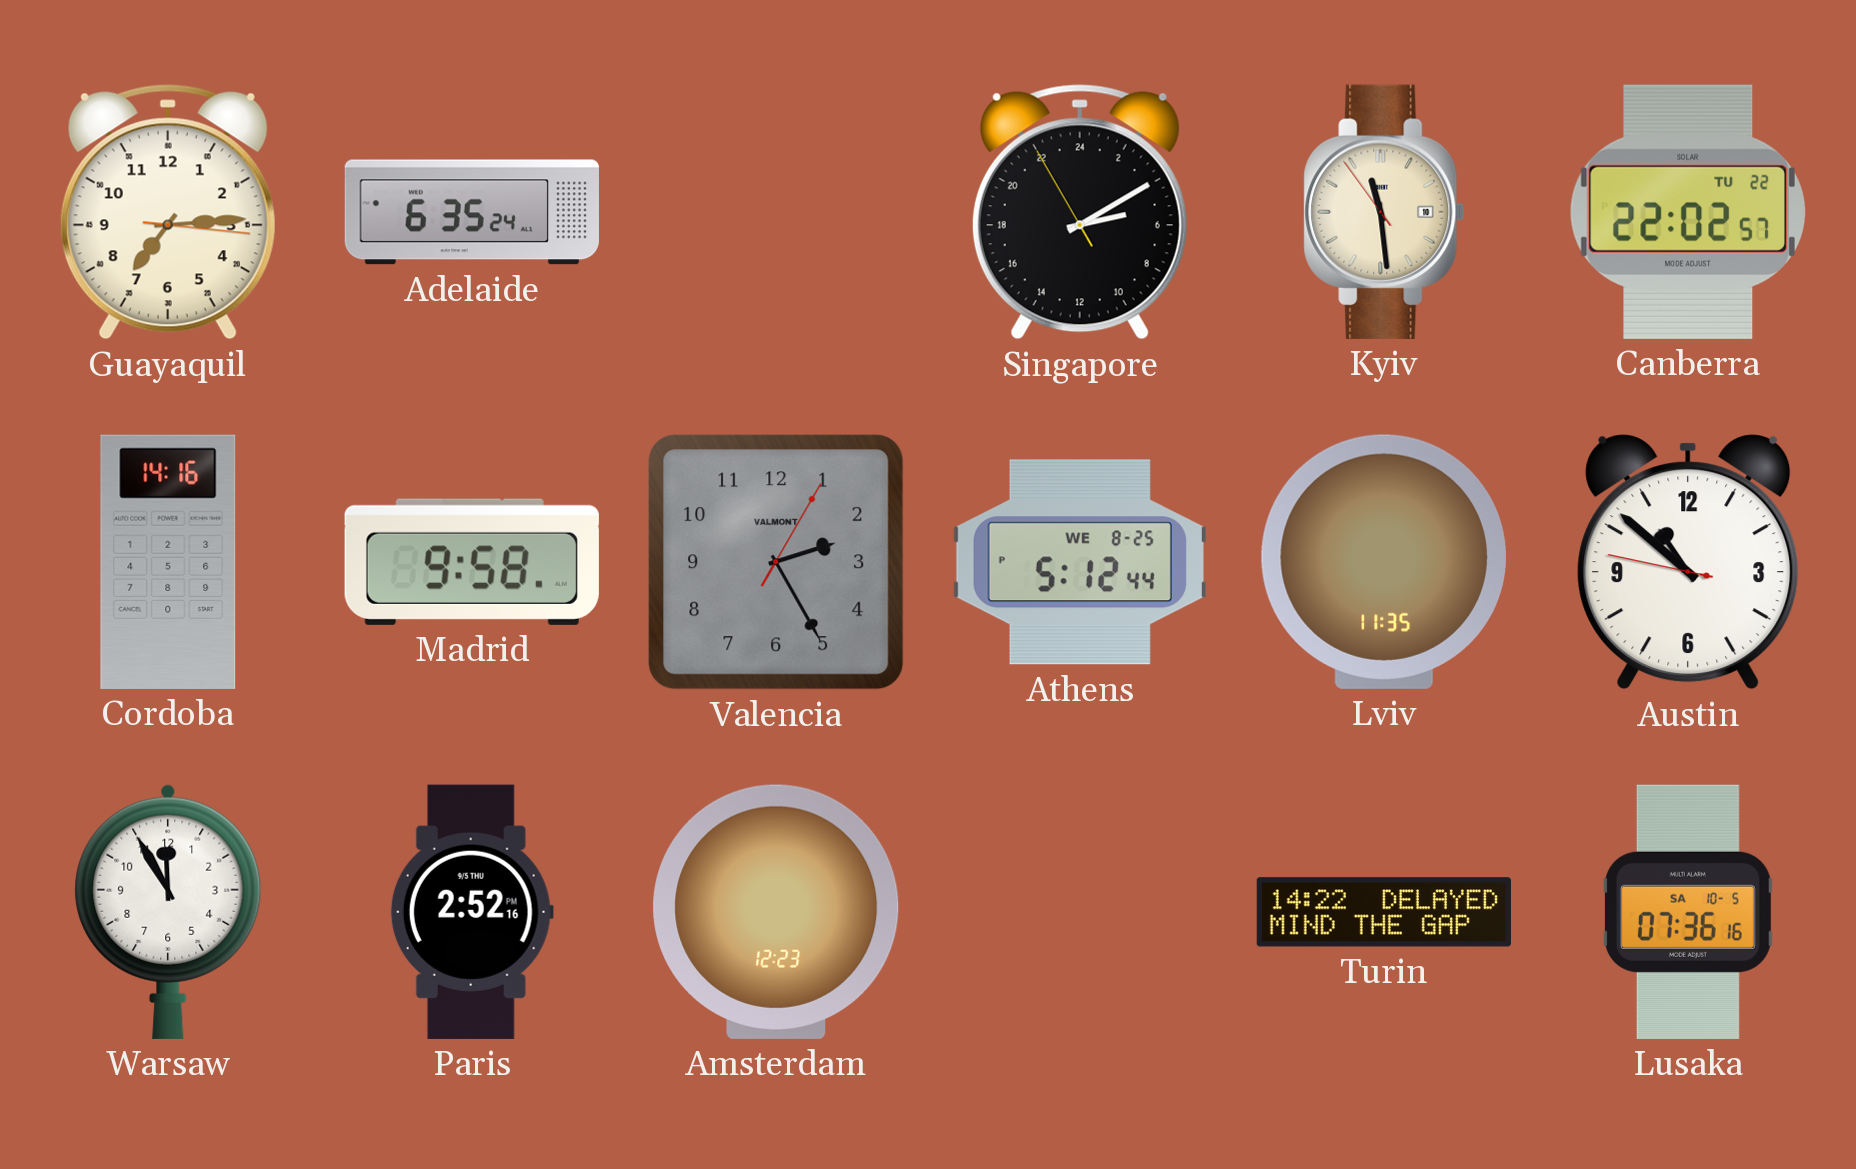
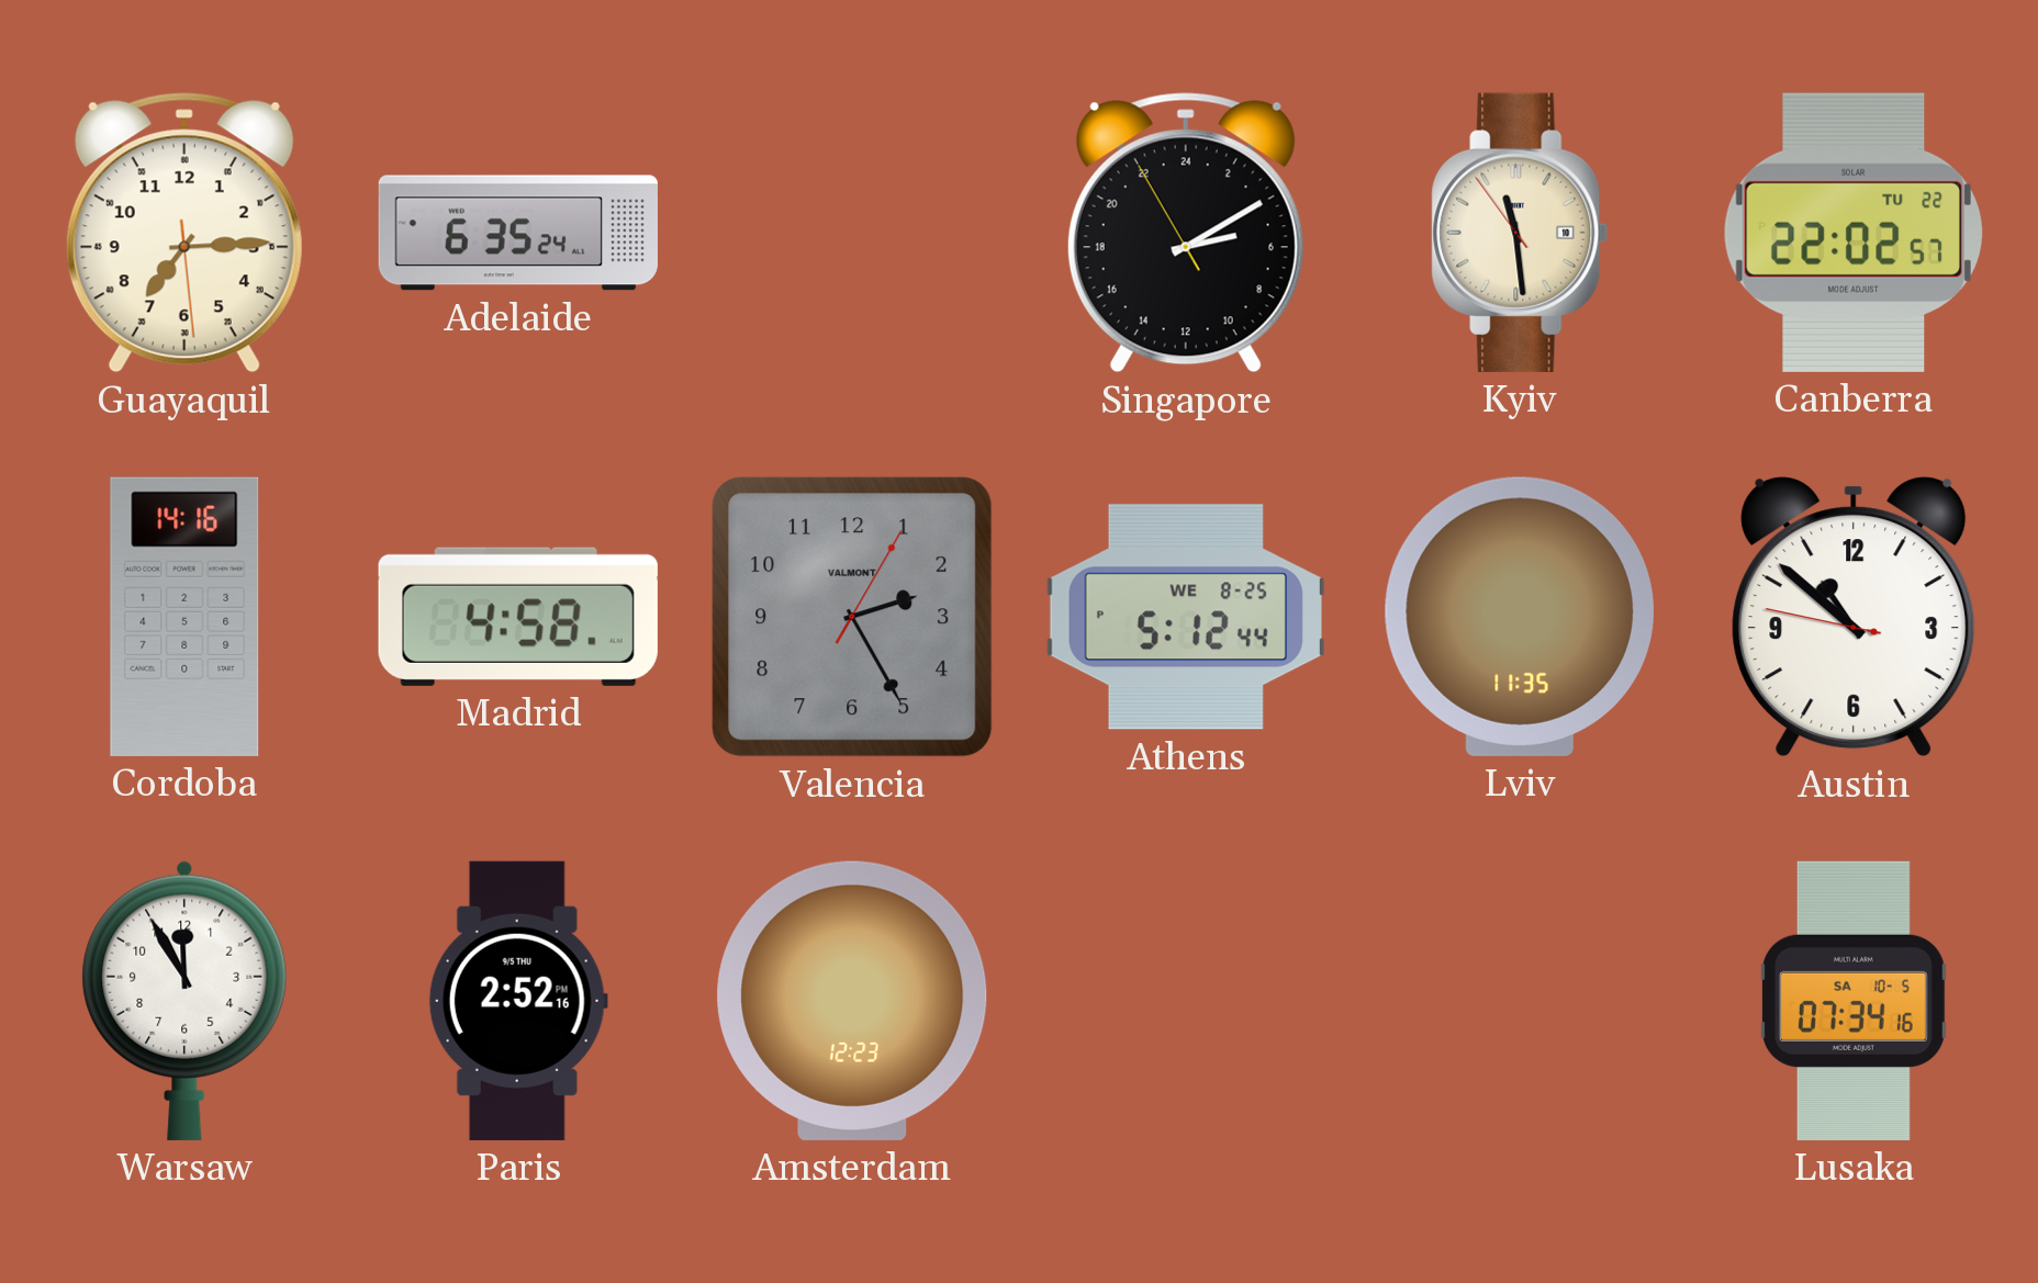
Guayaquil: 7:14:16 -> 7:14:29
Madrid: 9:58 -> 4:58
Turin: 14:22 -> none
Lusaka: 07:36 -> 07:34
